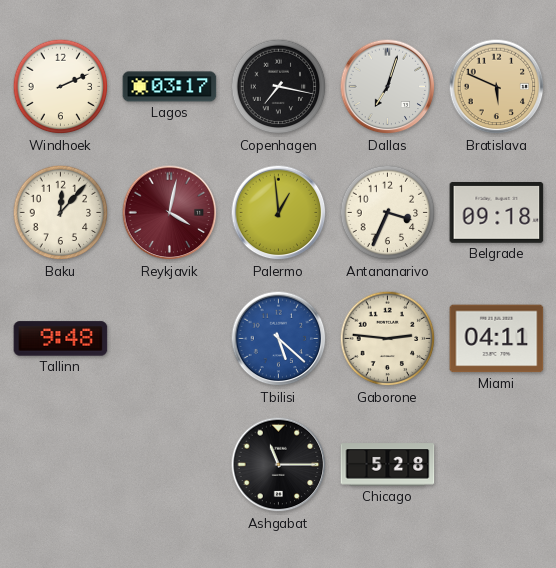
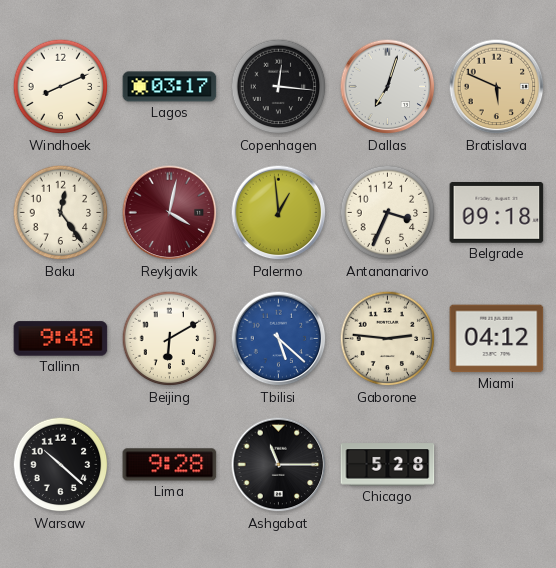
Windhoek: 2:11 -> 8:11
Copenhagen: 7:17 -> 12:16
Baku: 12:07 -> 12:24
Beijing: none -> 6:10
Miami: 04:11 -> 04:12
Warsaw: none -> 10:22
Lima: none -> 9:28
